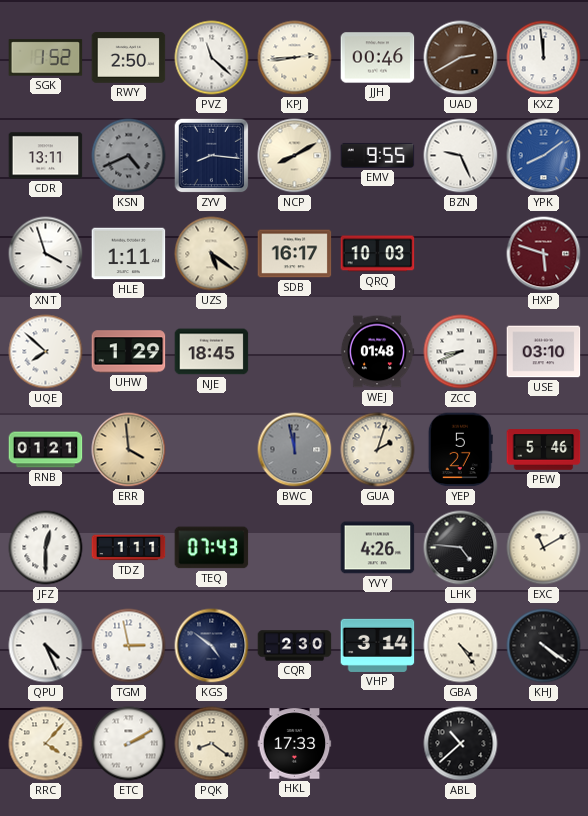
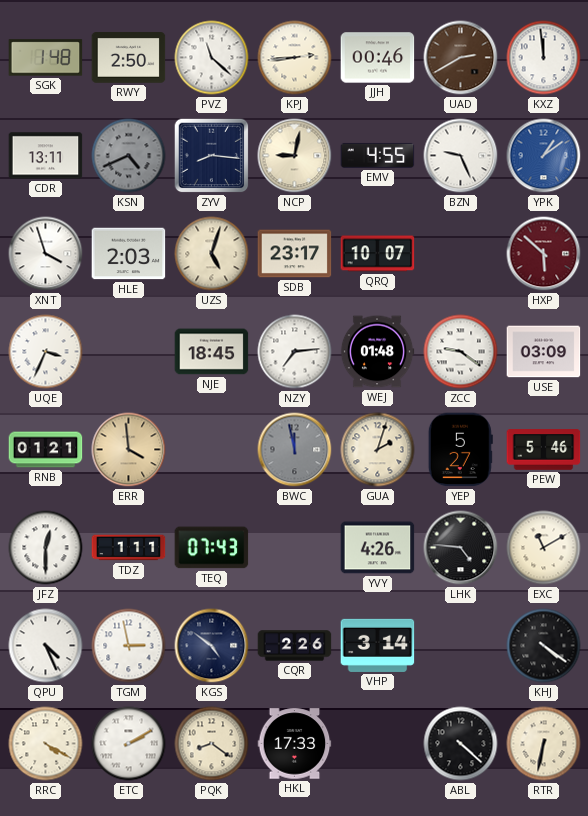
SGK: 1:52 -> 1:48
NCP: 8:10 -> 9:02
EMV: 9:55 -> 4:55
YPK: 8:09 -> 1:09
HLE: 1:11 -> 2:03
UZS: 5:21 -> 5:03
SDB: 16:17 -> 23:17
QRQ: 10:03 -> 10:07
HXP: 5:48 -> 5:52
UQE: 7:52 -> 3:34
UHW: 1:29 -> none
NZY: none -> 7:14
ZCC: 8:41 -> 9:21
USE: 03:10 -> 03:09
CQR: 2:30 -> 2:26
GBA: 4:24 -> none
RRC: 4:07 -> 4:20
ABL: 10:38 -> 4:22
RTR: none -> 6:32
